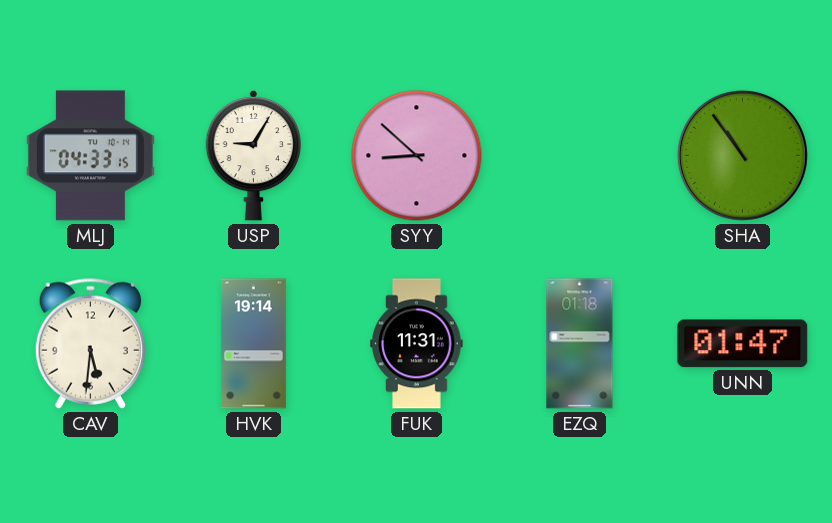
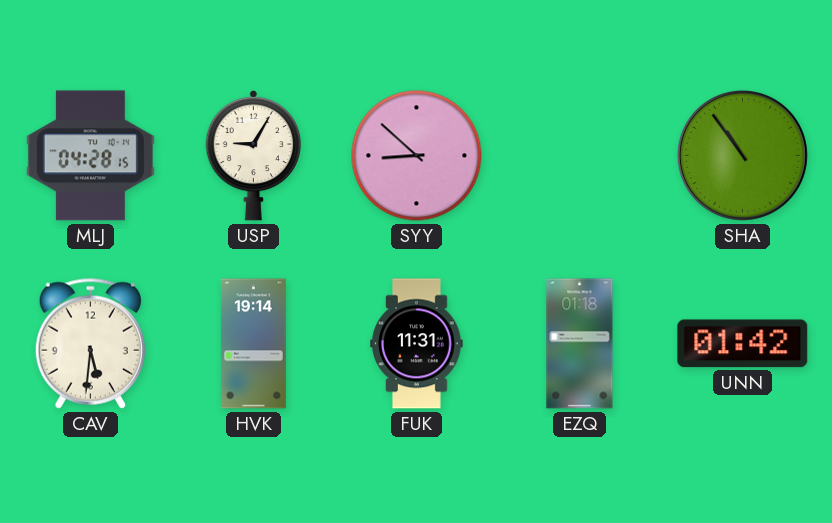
MLJ: 04:33 -> 04:28
UNN: 01:47 -> 01:42
